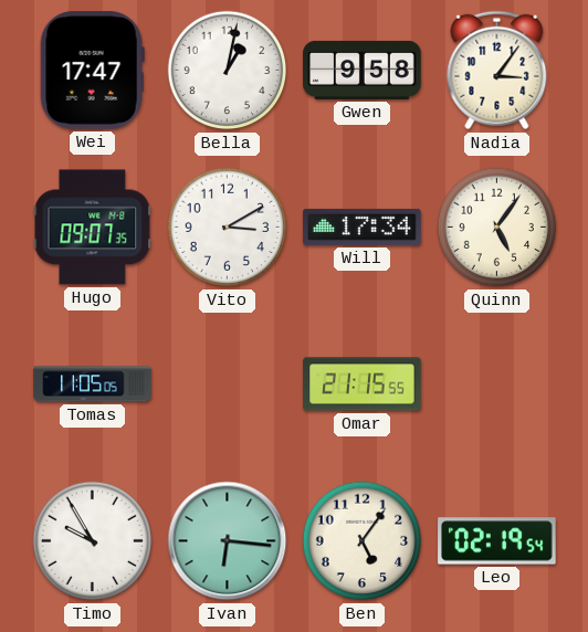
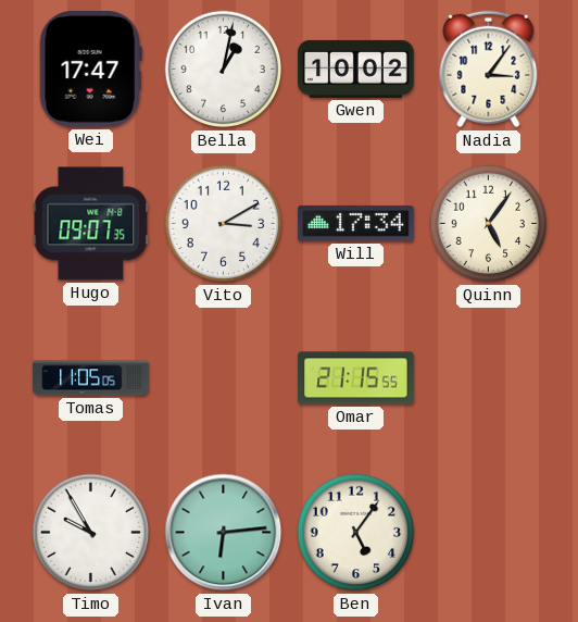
Gwen: 9:58 -> 10:02
Ivan: 6:16 -> 6:14
Leo: 02:19 -> none
